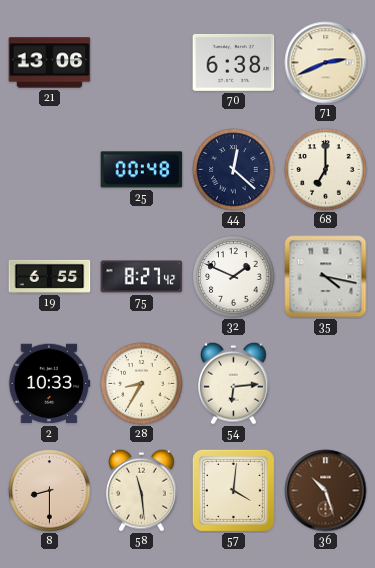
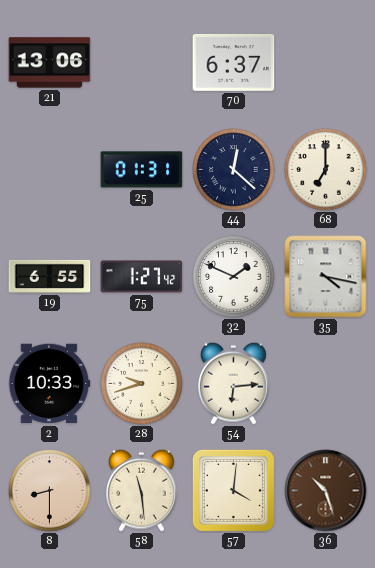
70: 6:38 -> 6:37
71: 2:41 -> none
25: 00:48 -> 01:31
75: 8:27 -> 1:27
28: 8:35 -> 9:42
